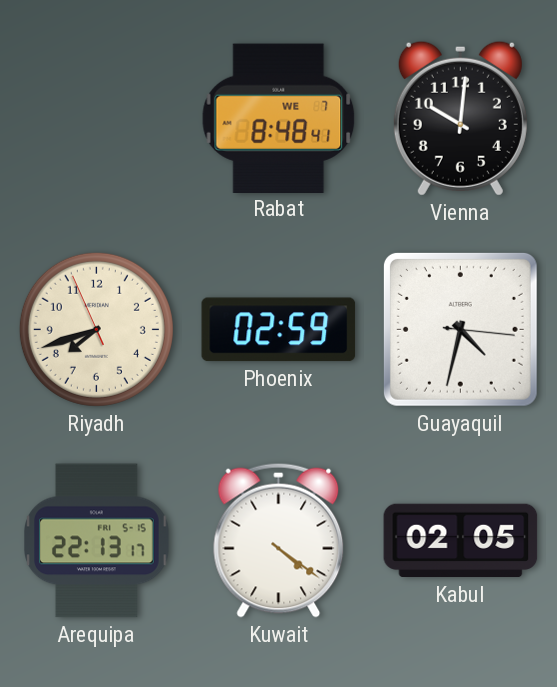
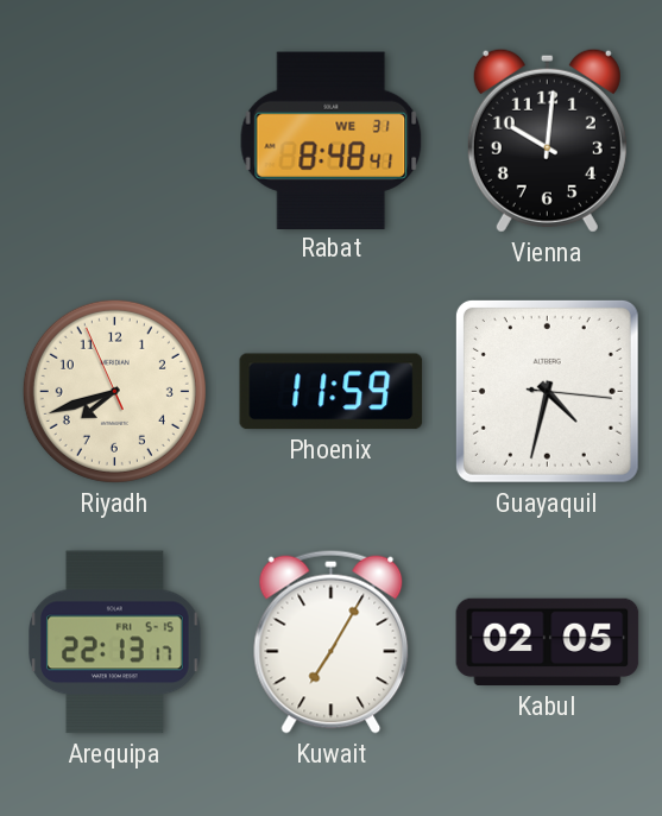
Rabat date: WE 7 -> WE 31
Phoenix: 02:59 -> 11:59
Kuwait: 4:21 -> 7:05
